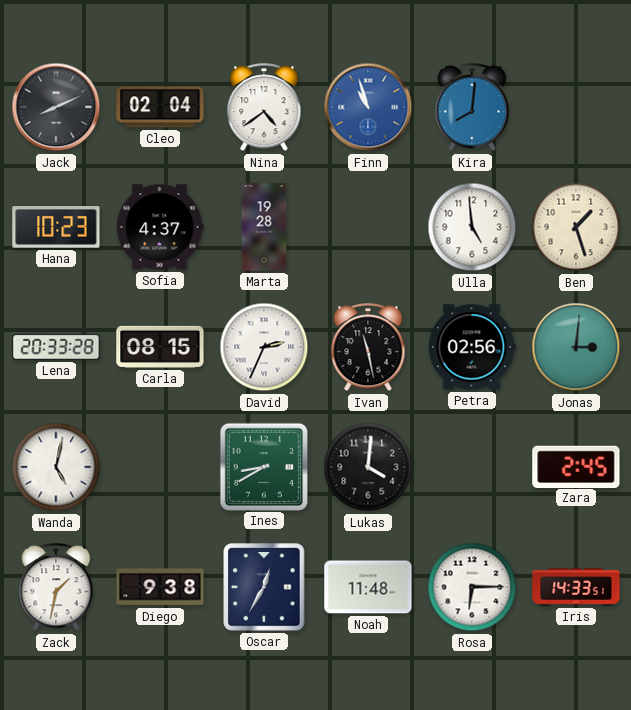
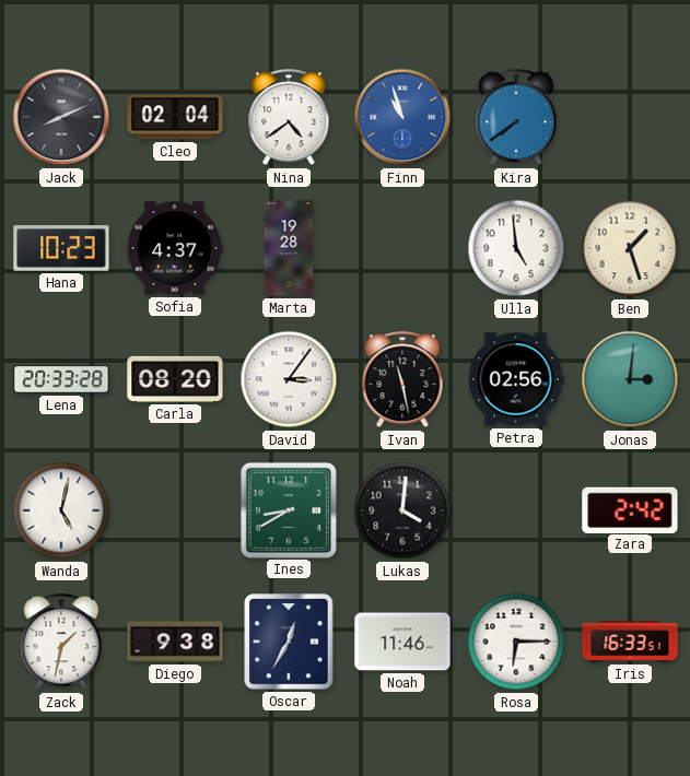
Kira: 8:01 -> 7:39
Carla: 08:15 -> 08:20
David: 2:34 -> 3:06
Zara: 2:45 -> 2:42
Noah: 11:48 -> 11:46
Iris: 14:33 -> 16:33
